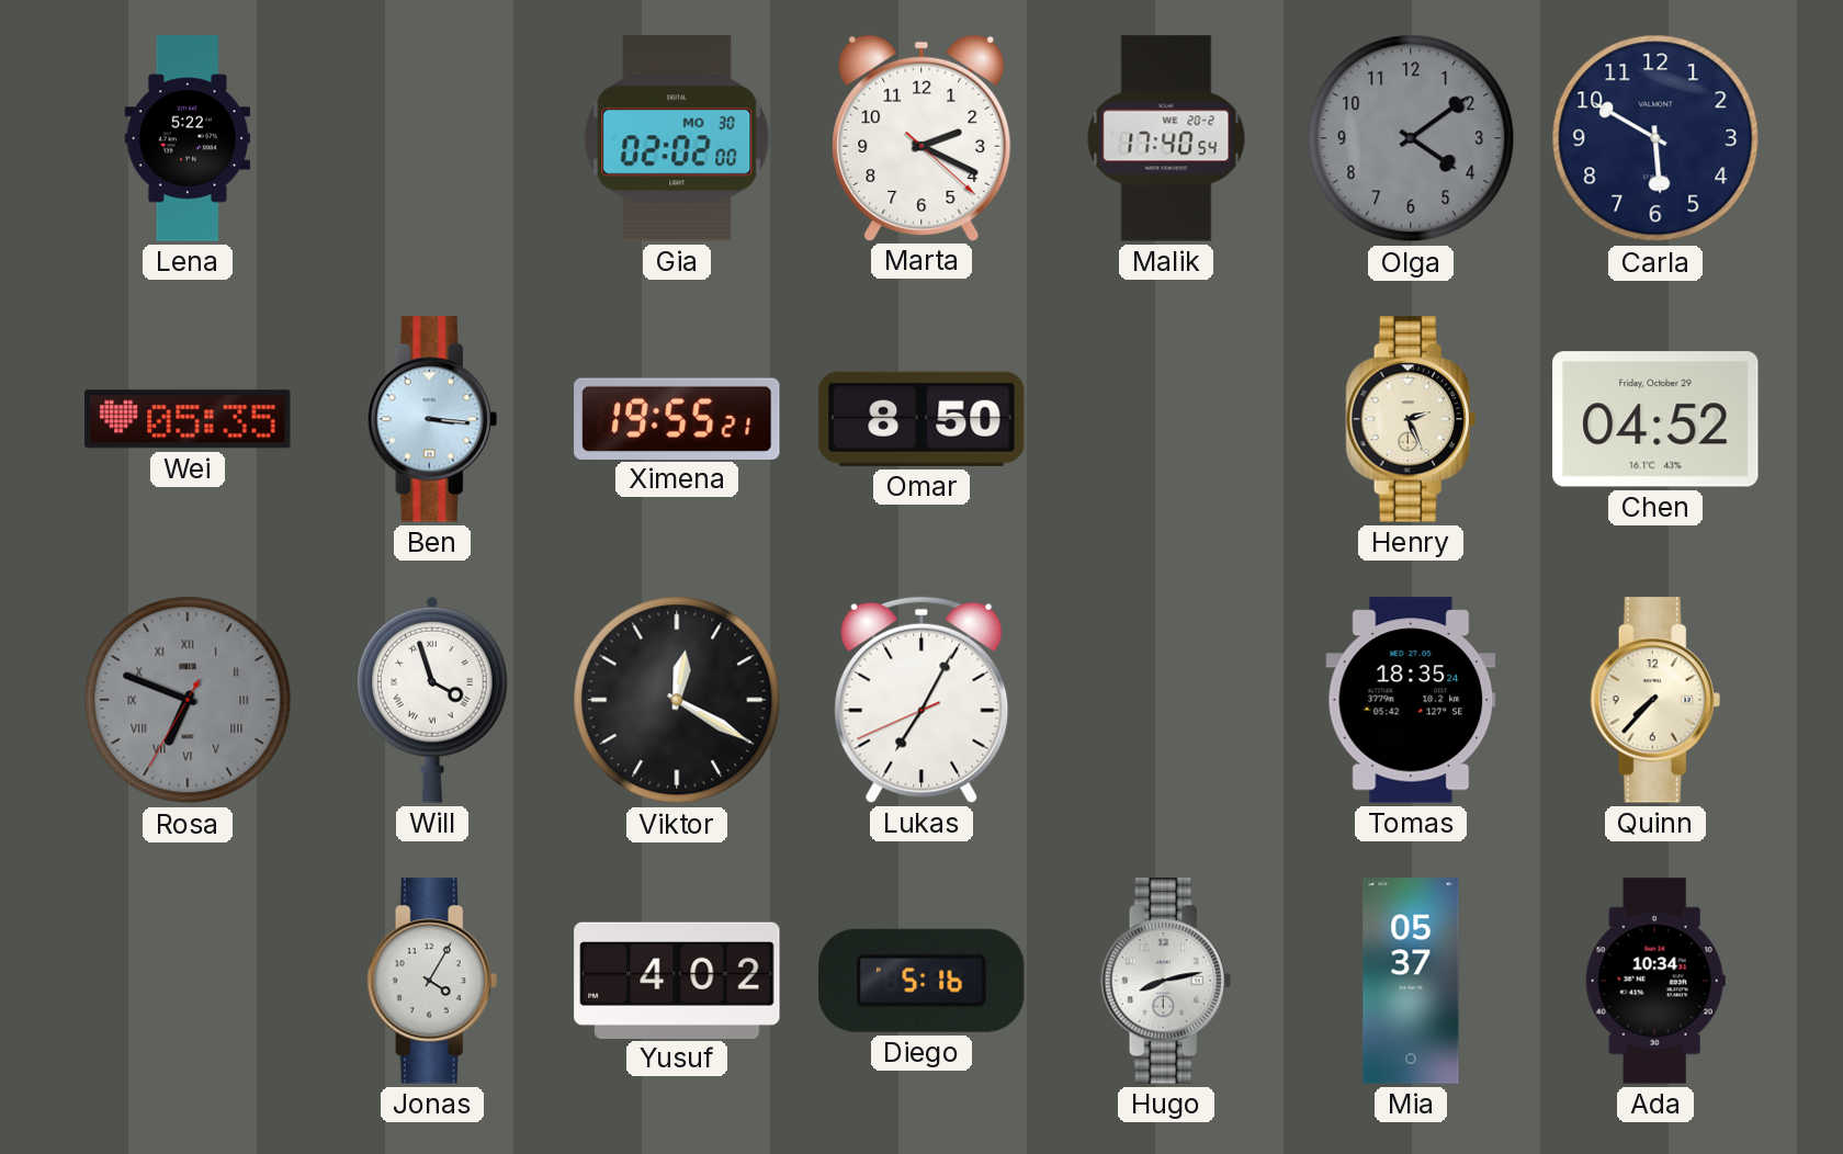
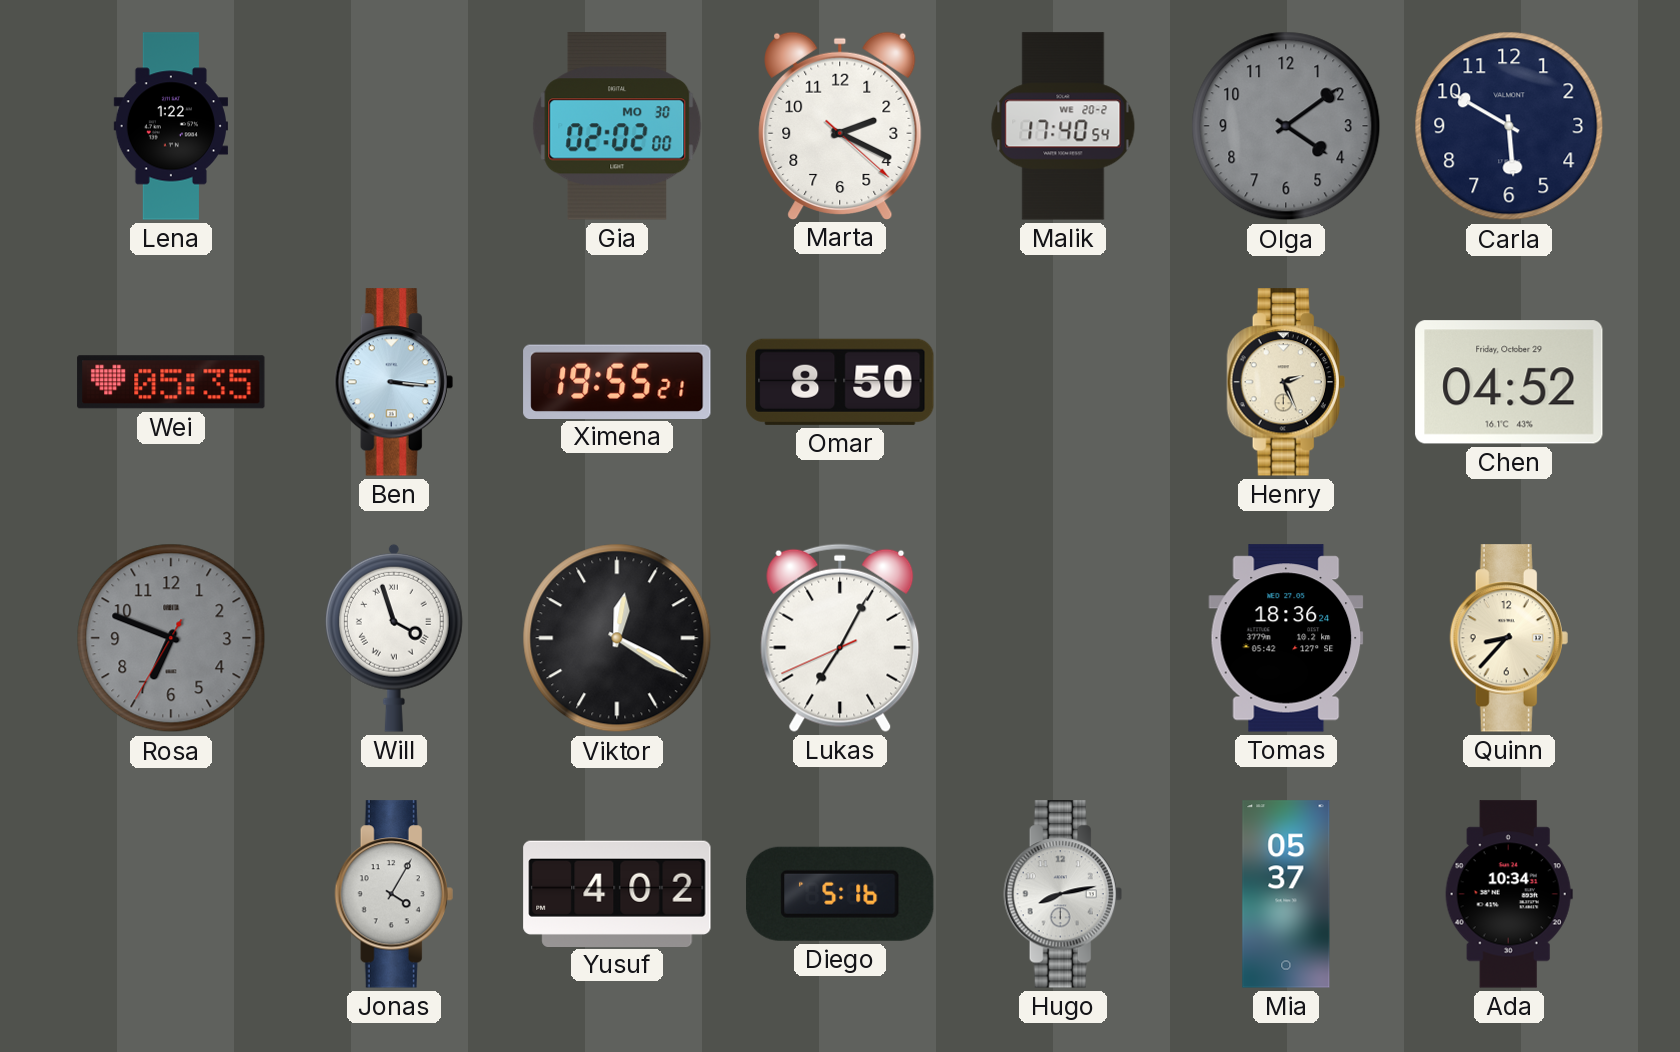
Lena: 5:22 -> 1:22
Rosa numerals: Roman -> Arabic
Tomas: 18:35 -> 18:36
Quinn: 7:37 -> 8:37
